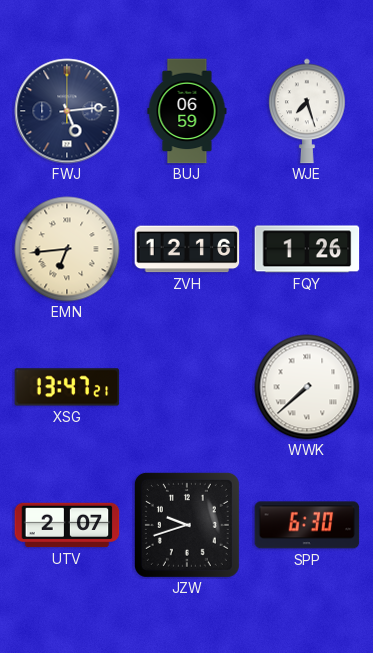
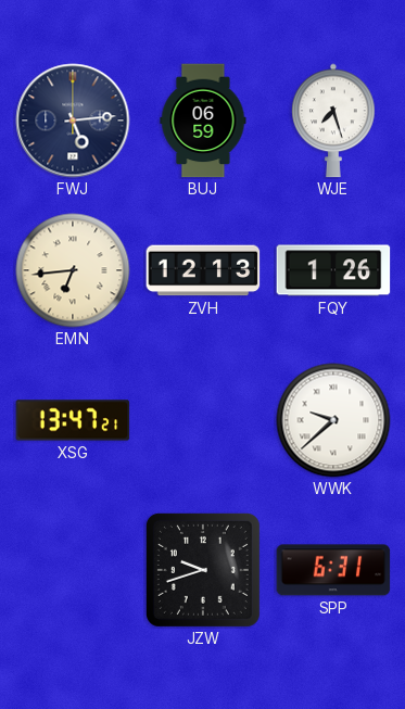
ZVH: 12:16 -> 12:13
WWK: 7:38 -> 9:38
UTV: 2:07 -> none
SPP: 6:30 -> 6:31
